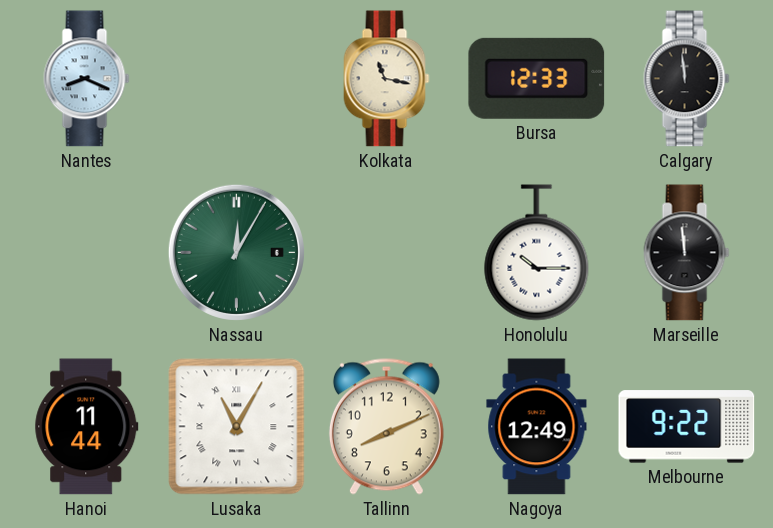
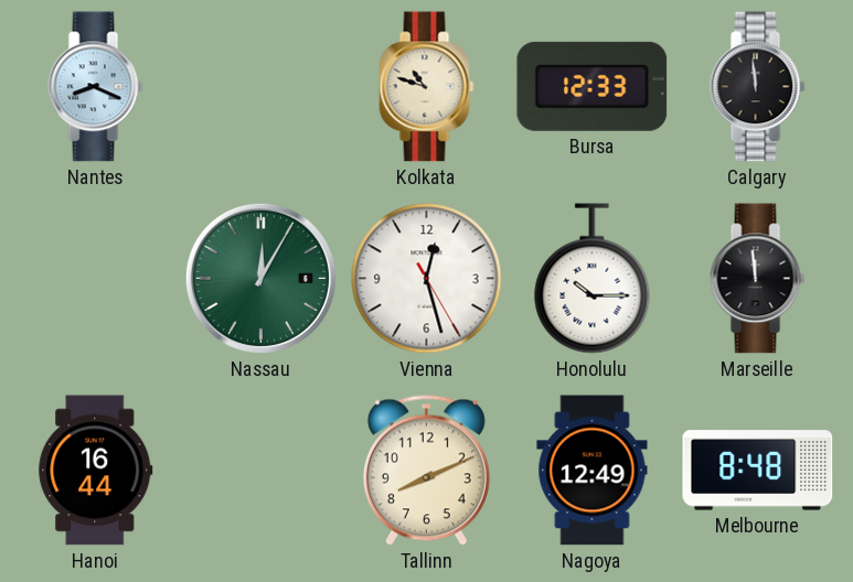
Kolkata: 11:17 -> 10:48
Vienna: none -> 12:27
Hanoi: 11:44 -> 16:44
Lusaka: 11:05 -> none
Melbourne: 9:22 -> 8:48
